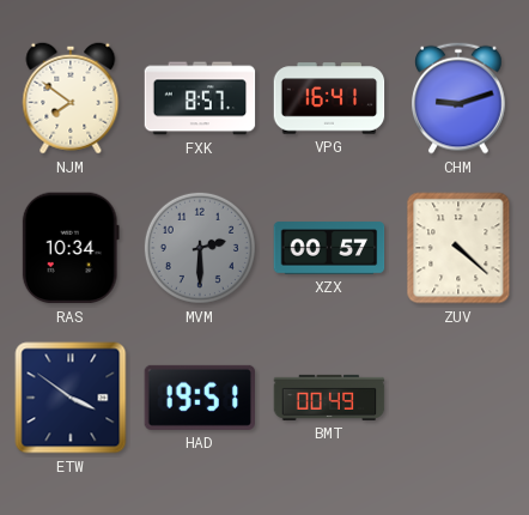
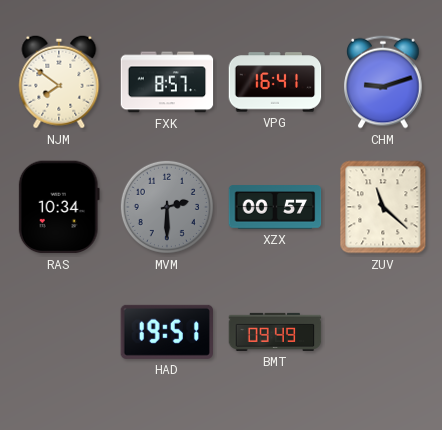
ZUV: 4:22 -> 11:22
ETW: 3:51 -> none
BMT: 00:49 -> 09:49
